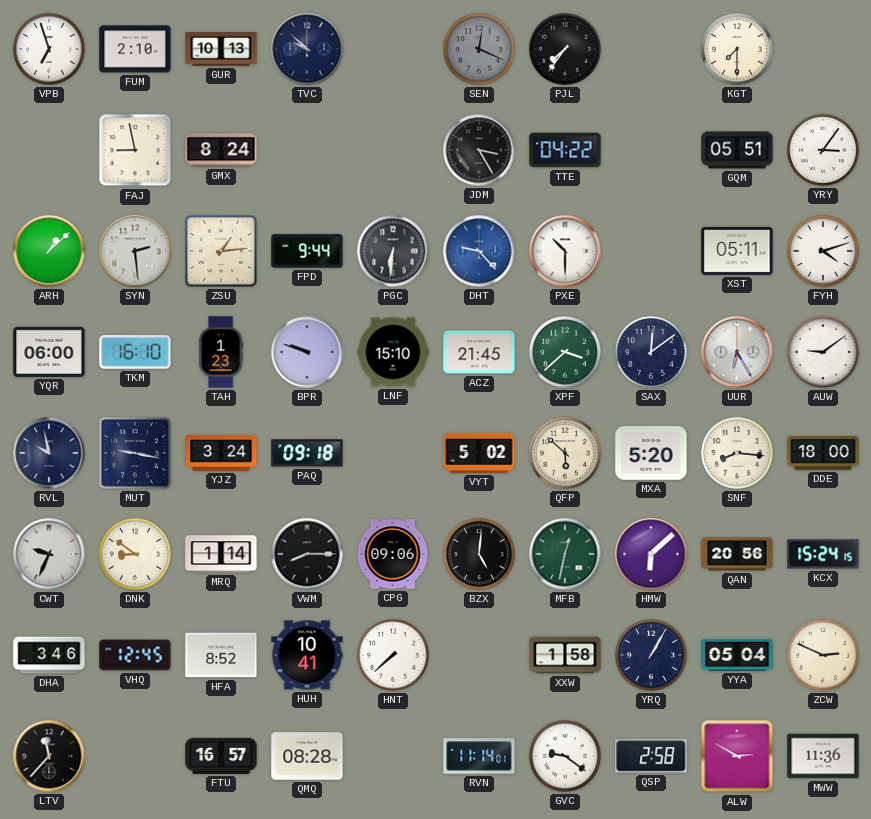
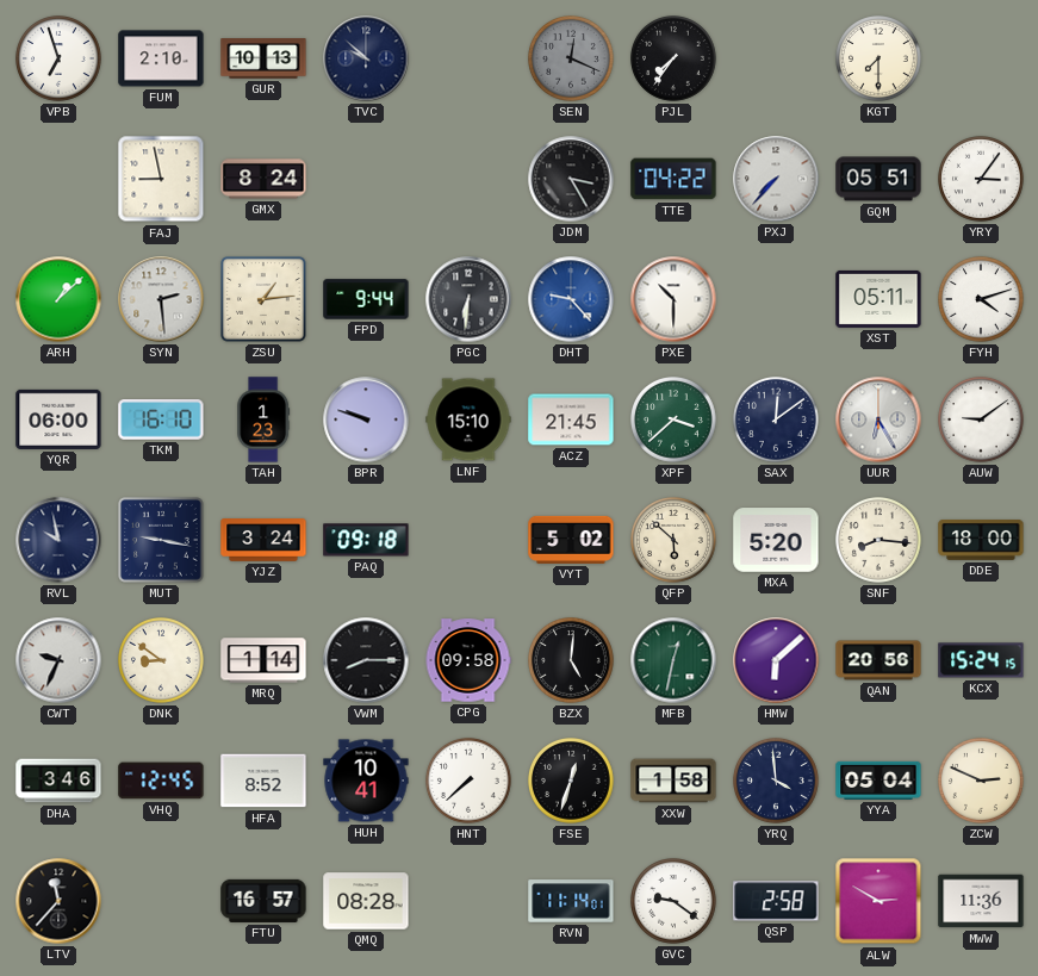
PXJ: none -> 7:37
CPG: 09:06 -> 09:58
FSE: none -> 12:33
YRQ: 1:05 -> 3:59
